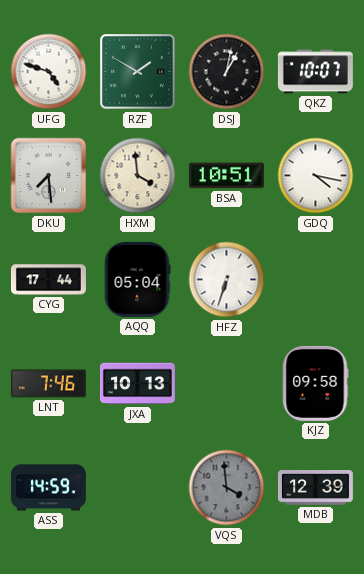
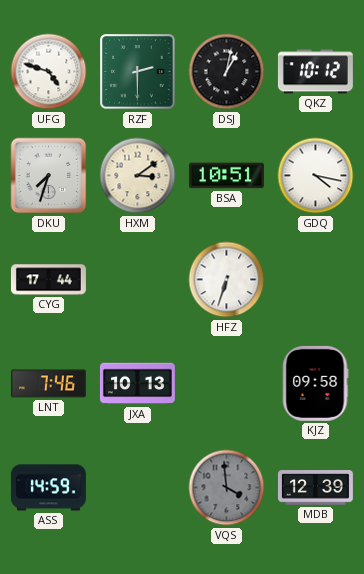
RZF: 1:50 -> 2:30
QKZ: 10:07 -> 10:12
DKU: 7:29 -> 7:33
HXM: 3:59 -> 3:09
AQQ: 05:04 -> none
